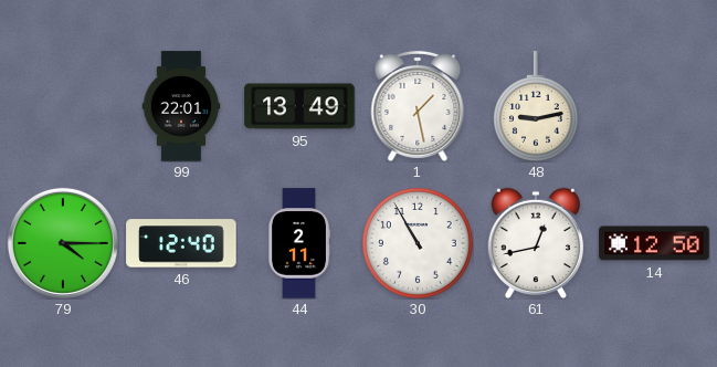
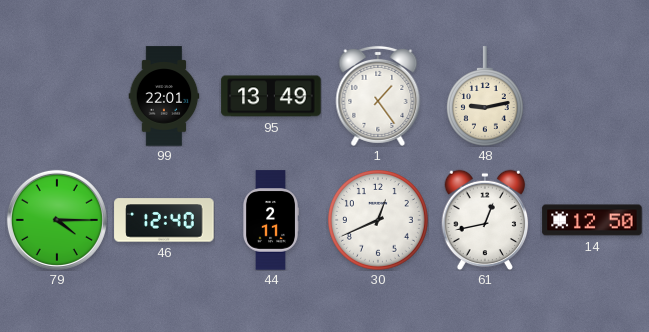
1: 1:28 -> 1:24
30: 10:55 -> 12:41
